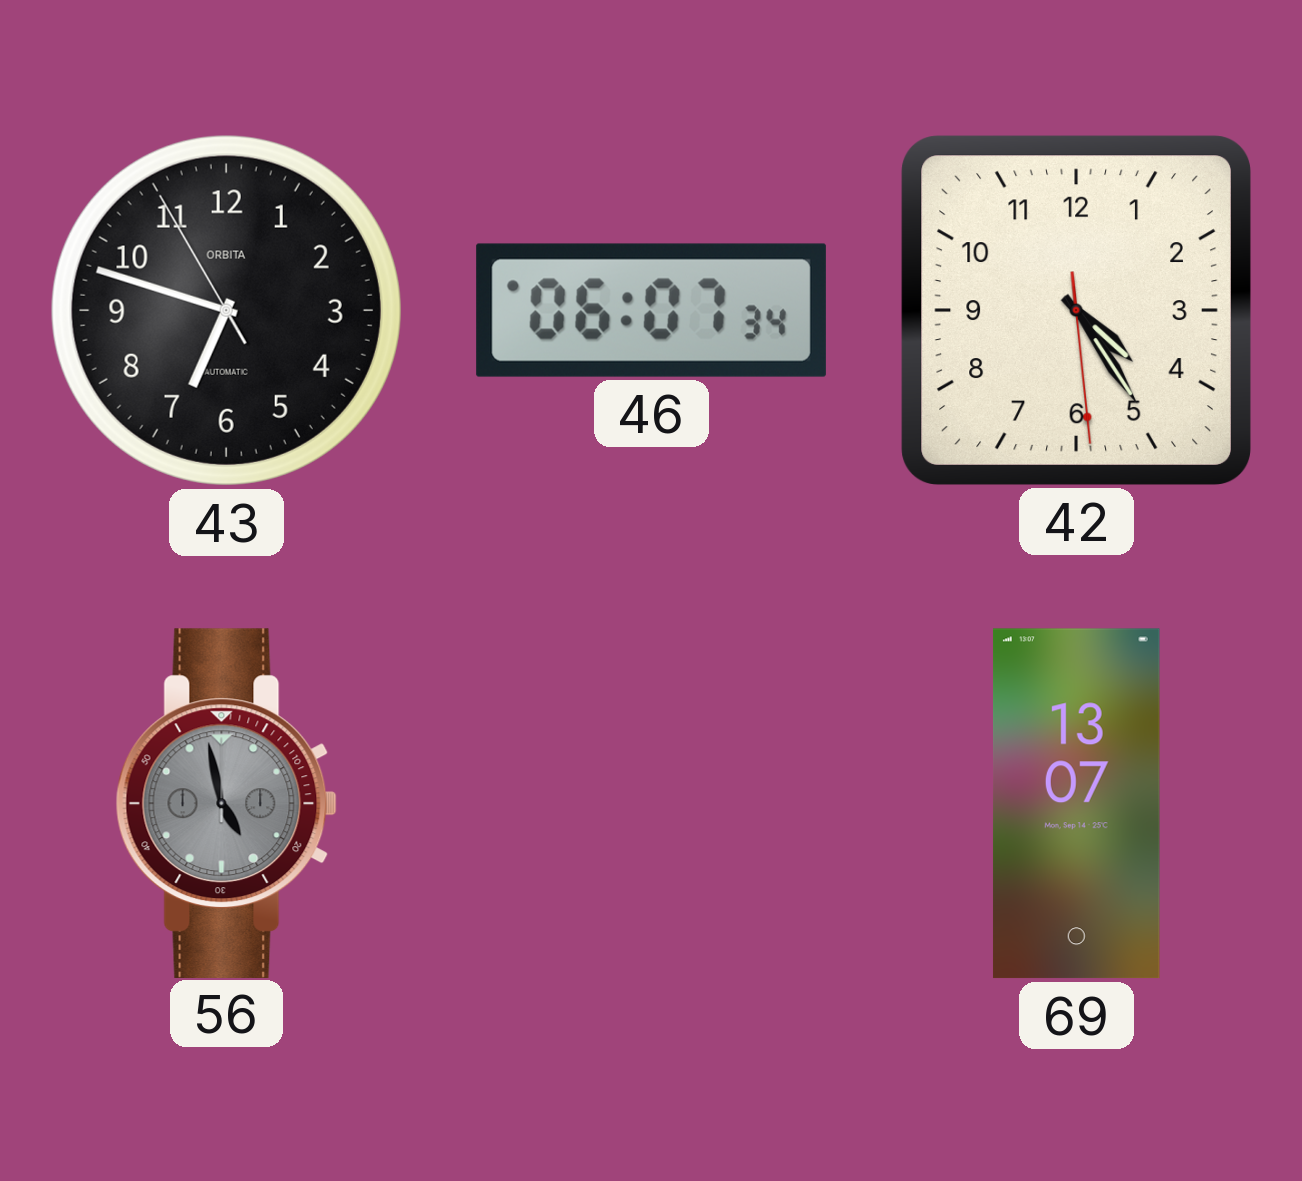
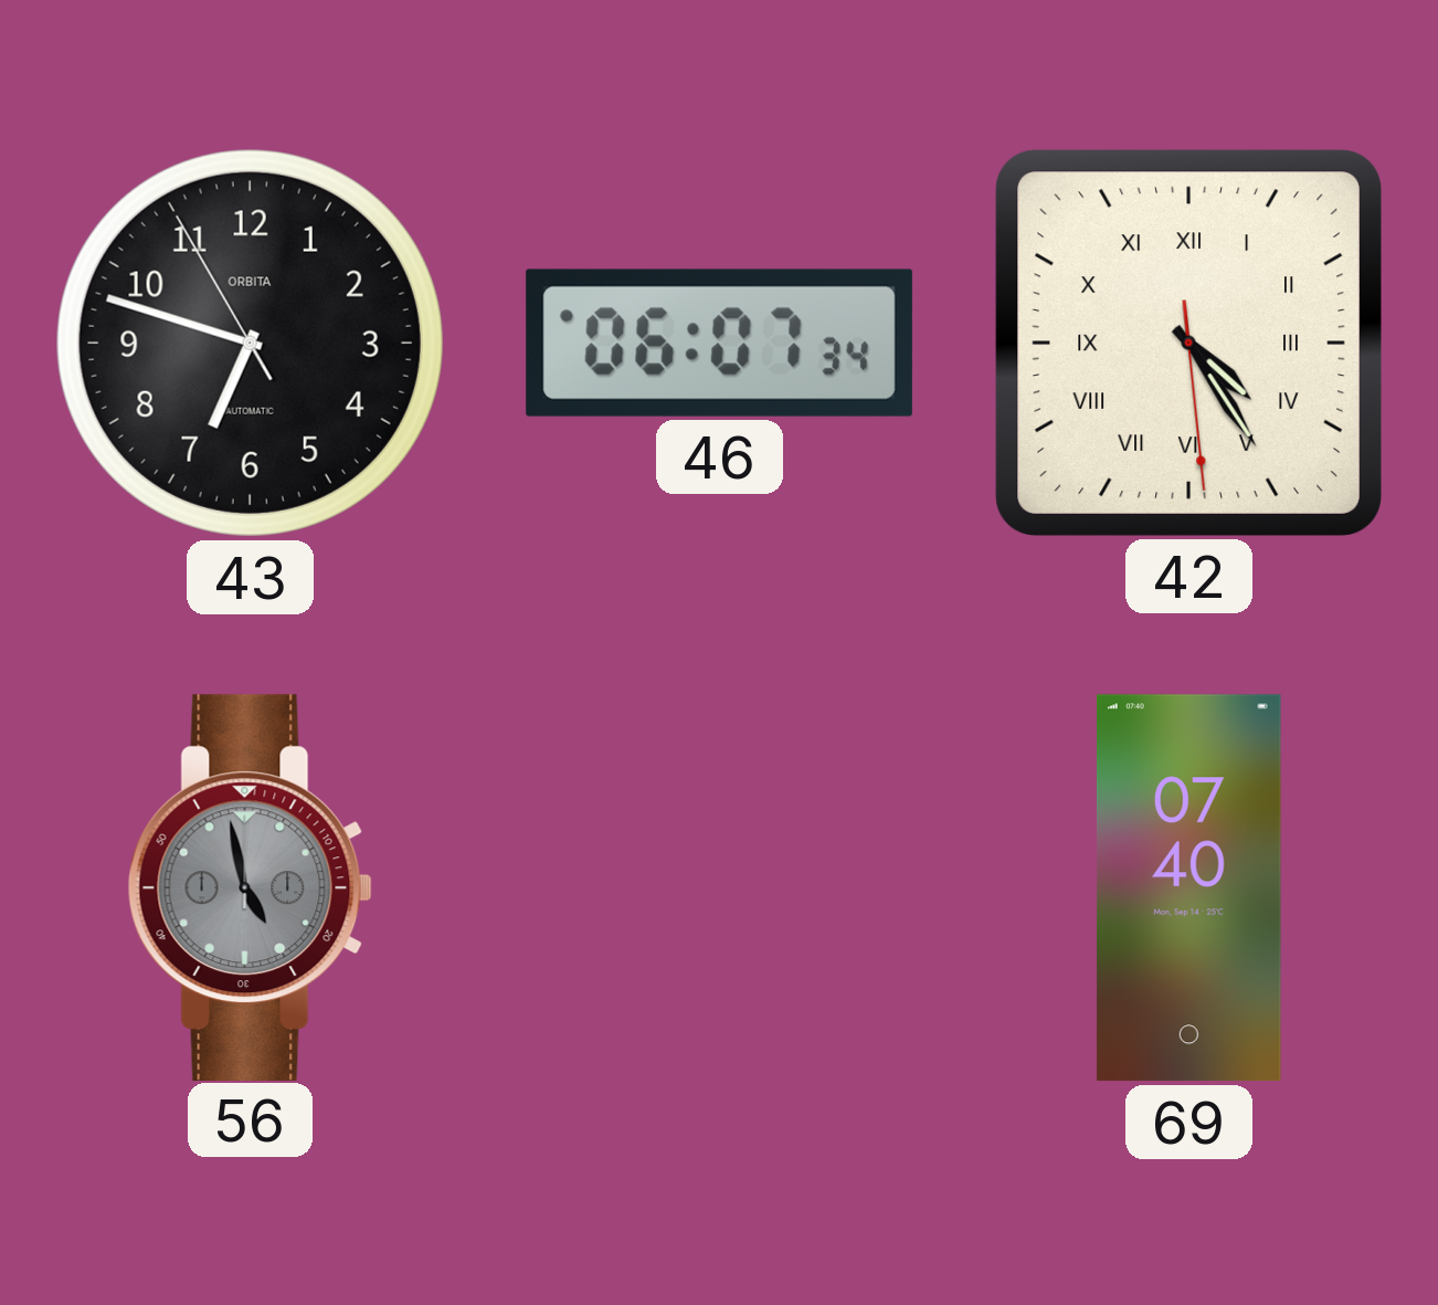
42 numerals: Arabic -> Roman
69: 13:07 -> 07:40
